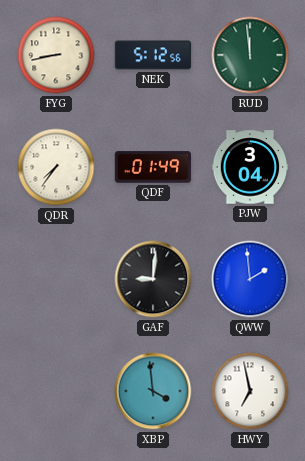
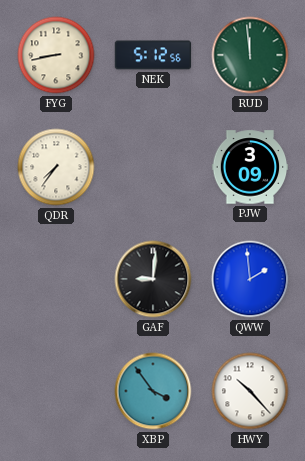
QDF: 01:49 -> none
PJW: 3:04 -> 3:09
XBP: 3:59 -> 3:54
HWY: 6:58 -> 10:23
